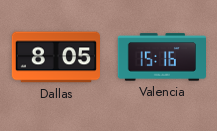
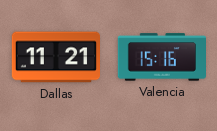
Dallas: 8:05 -> 11:21
